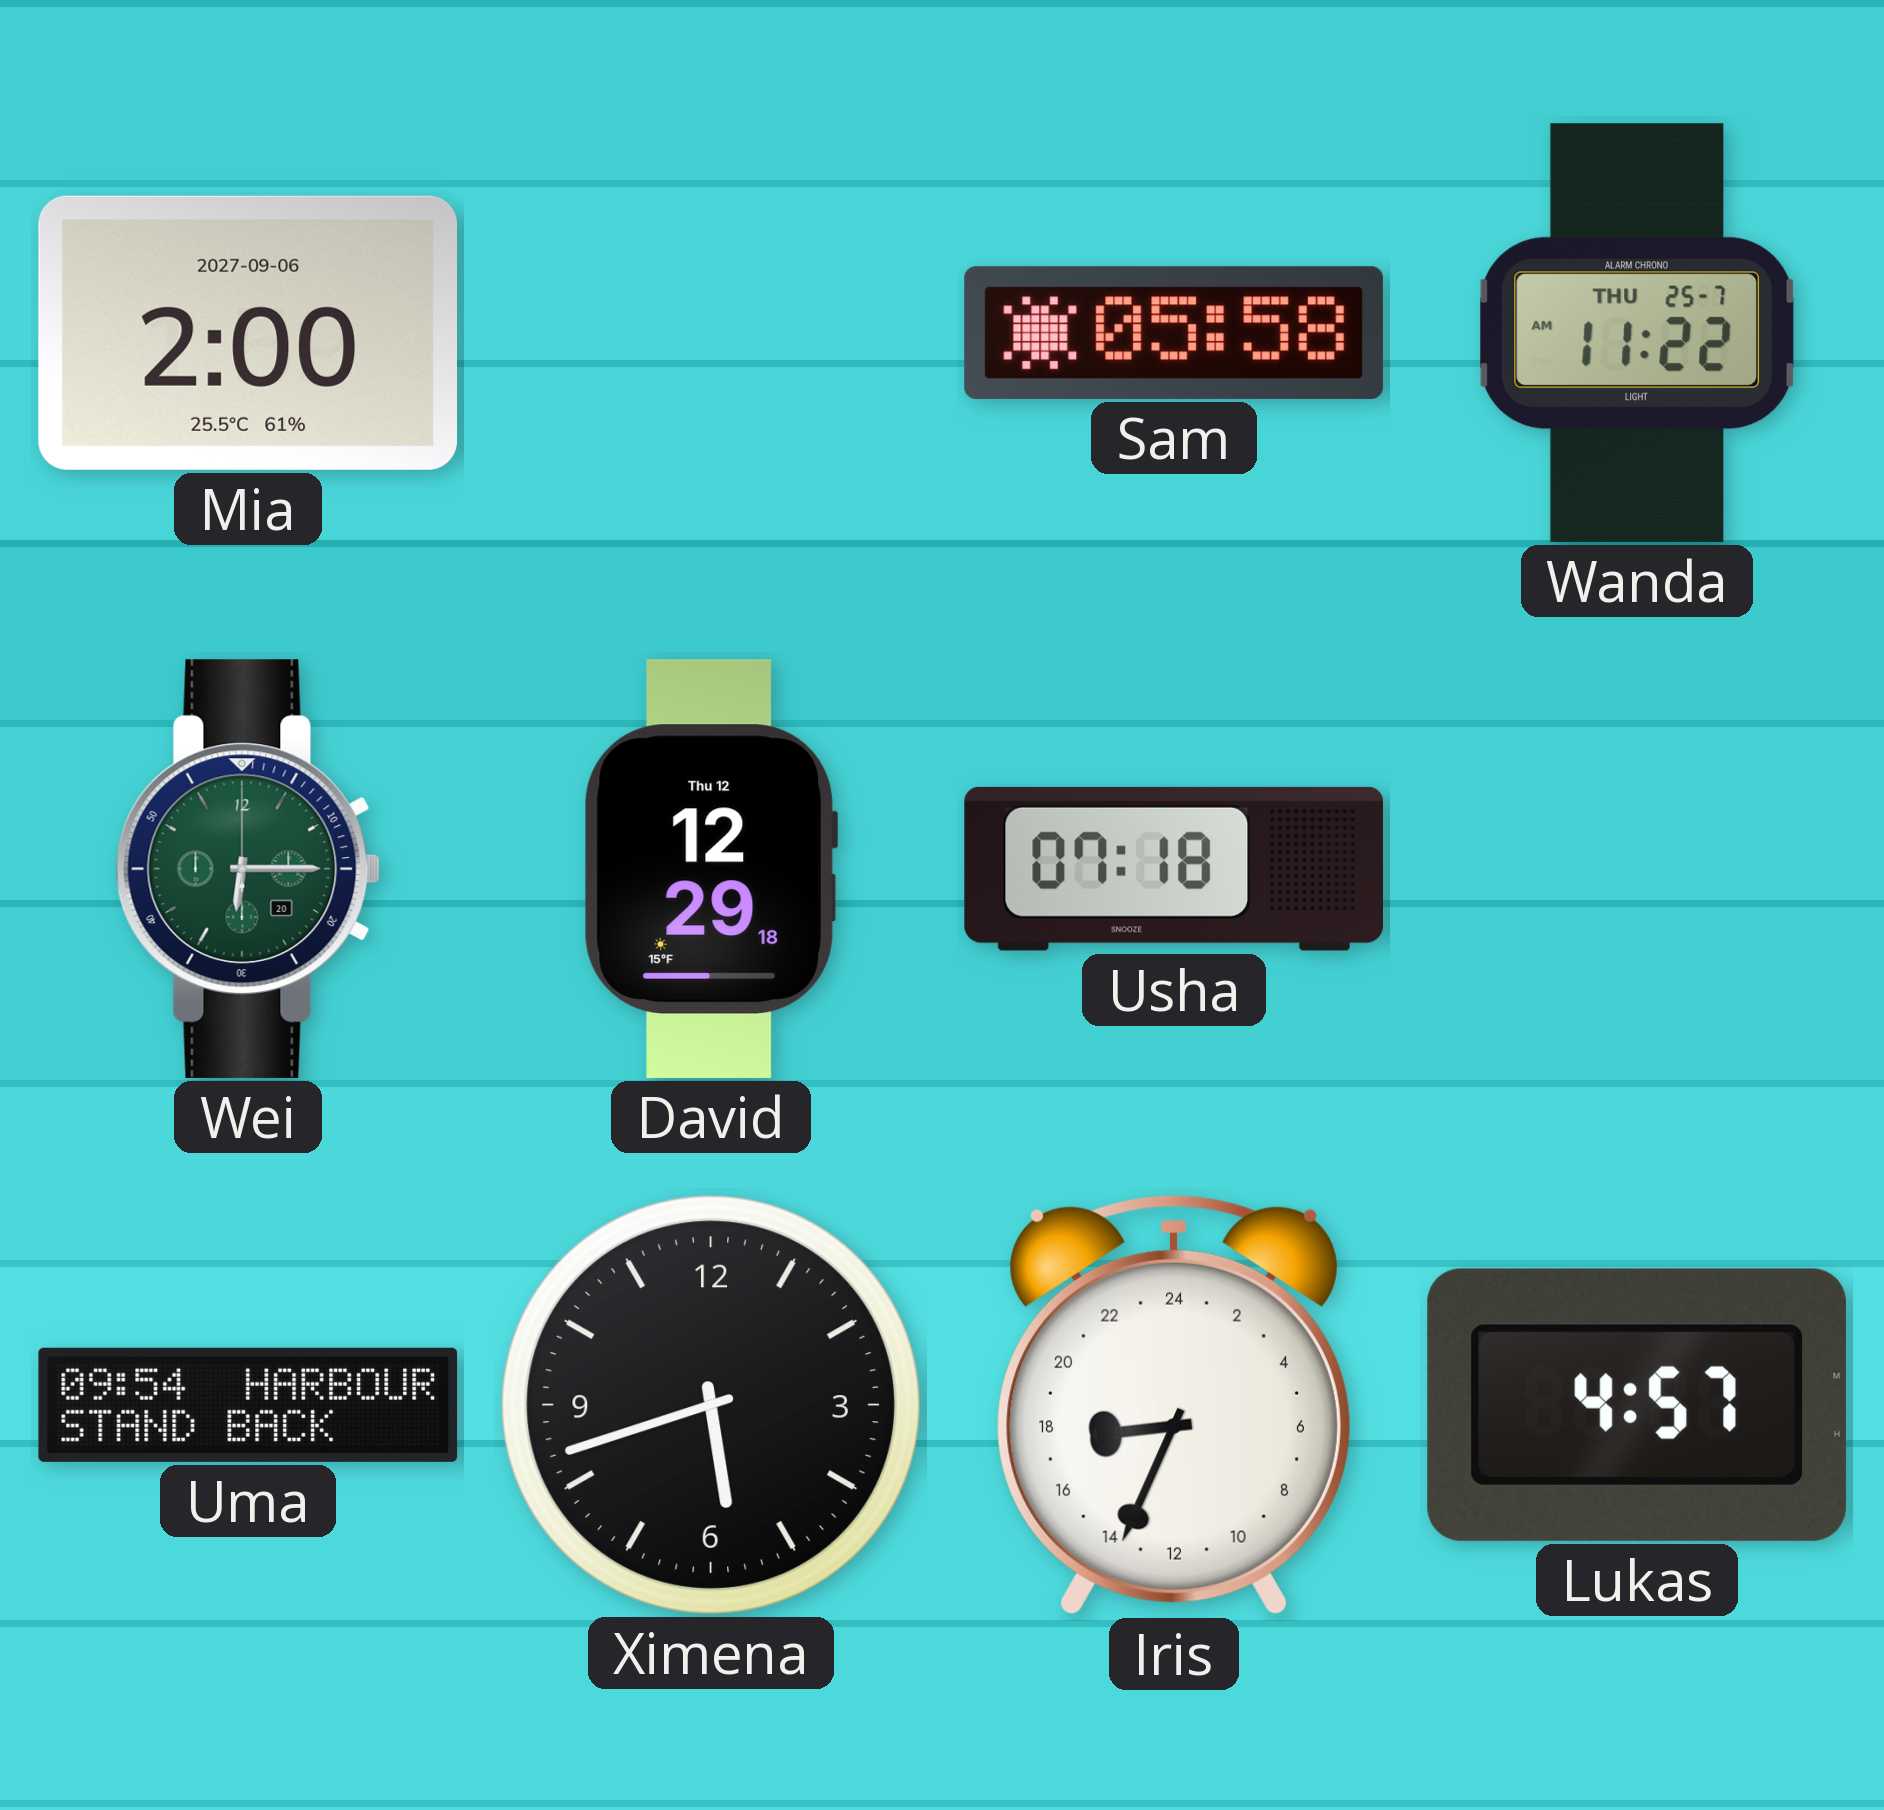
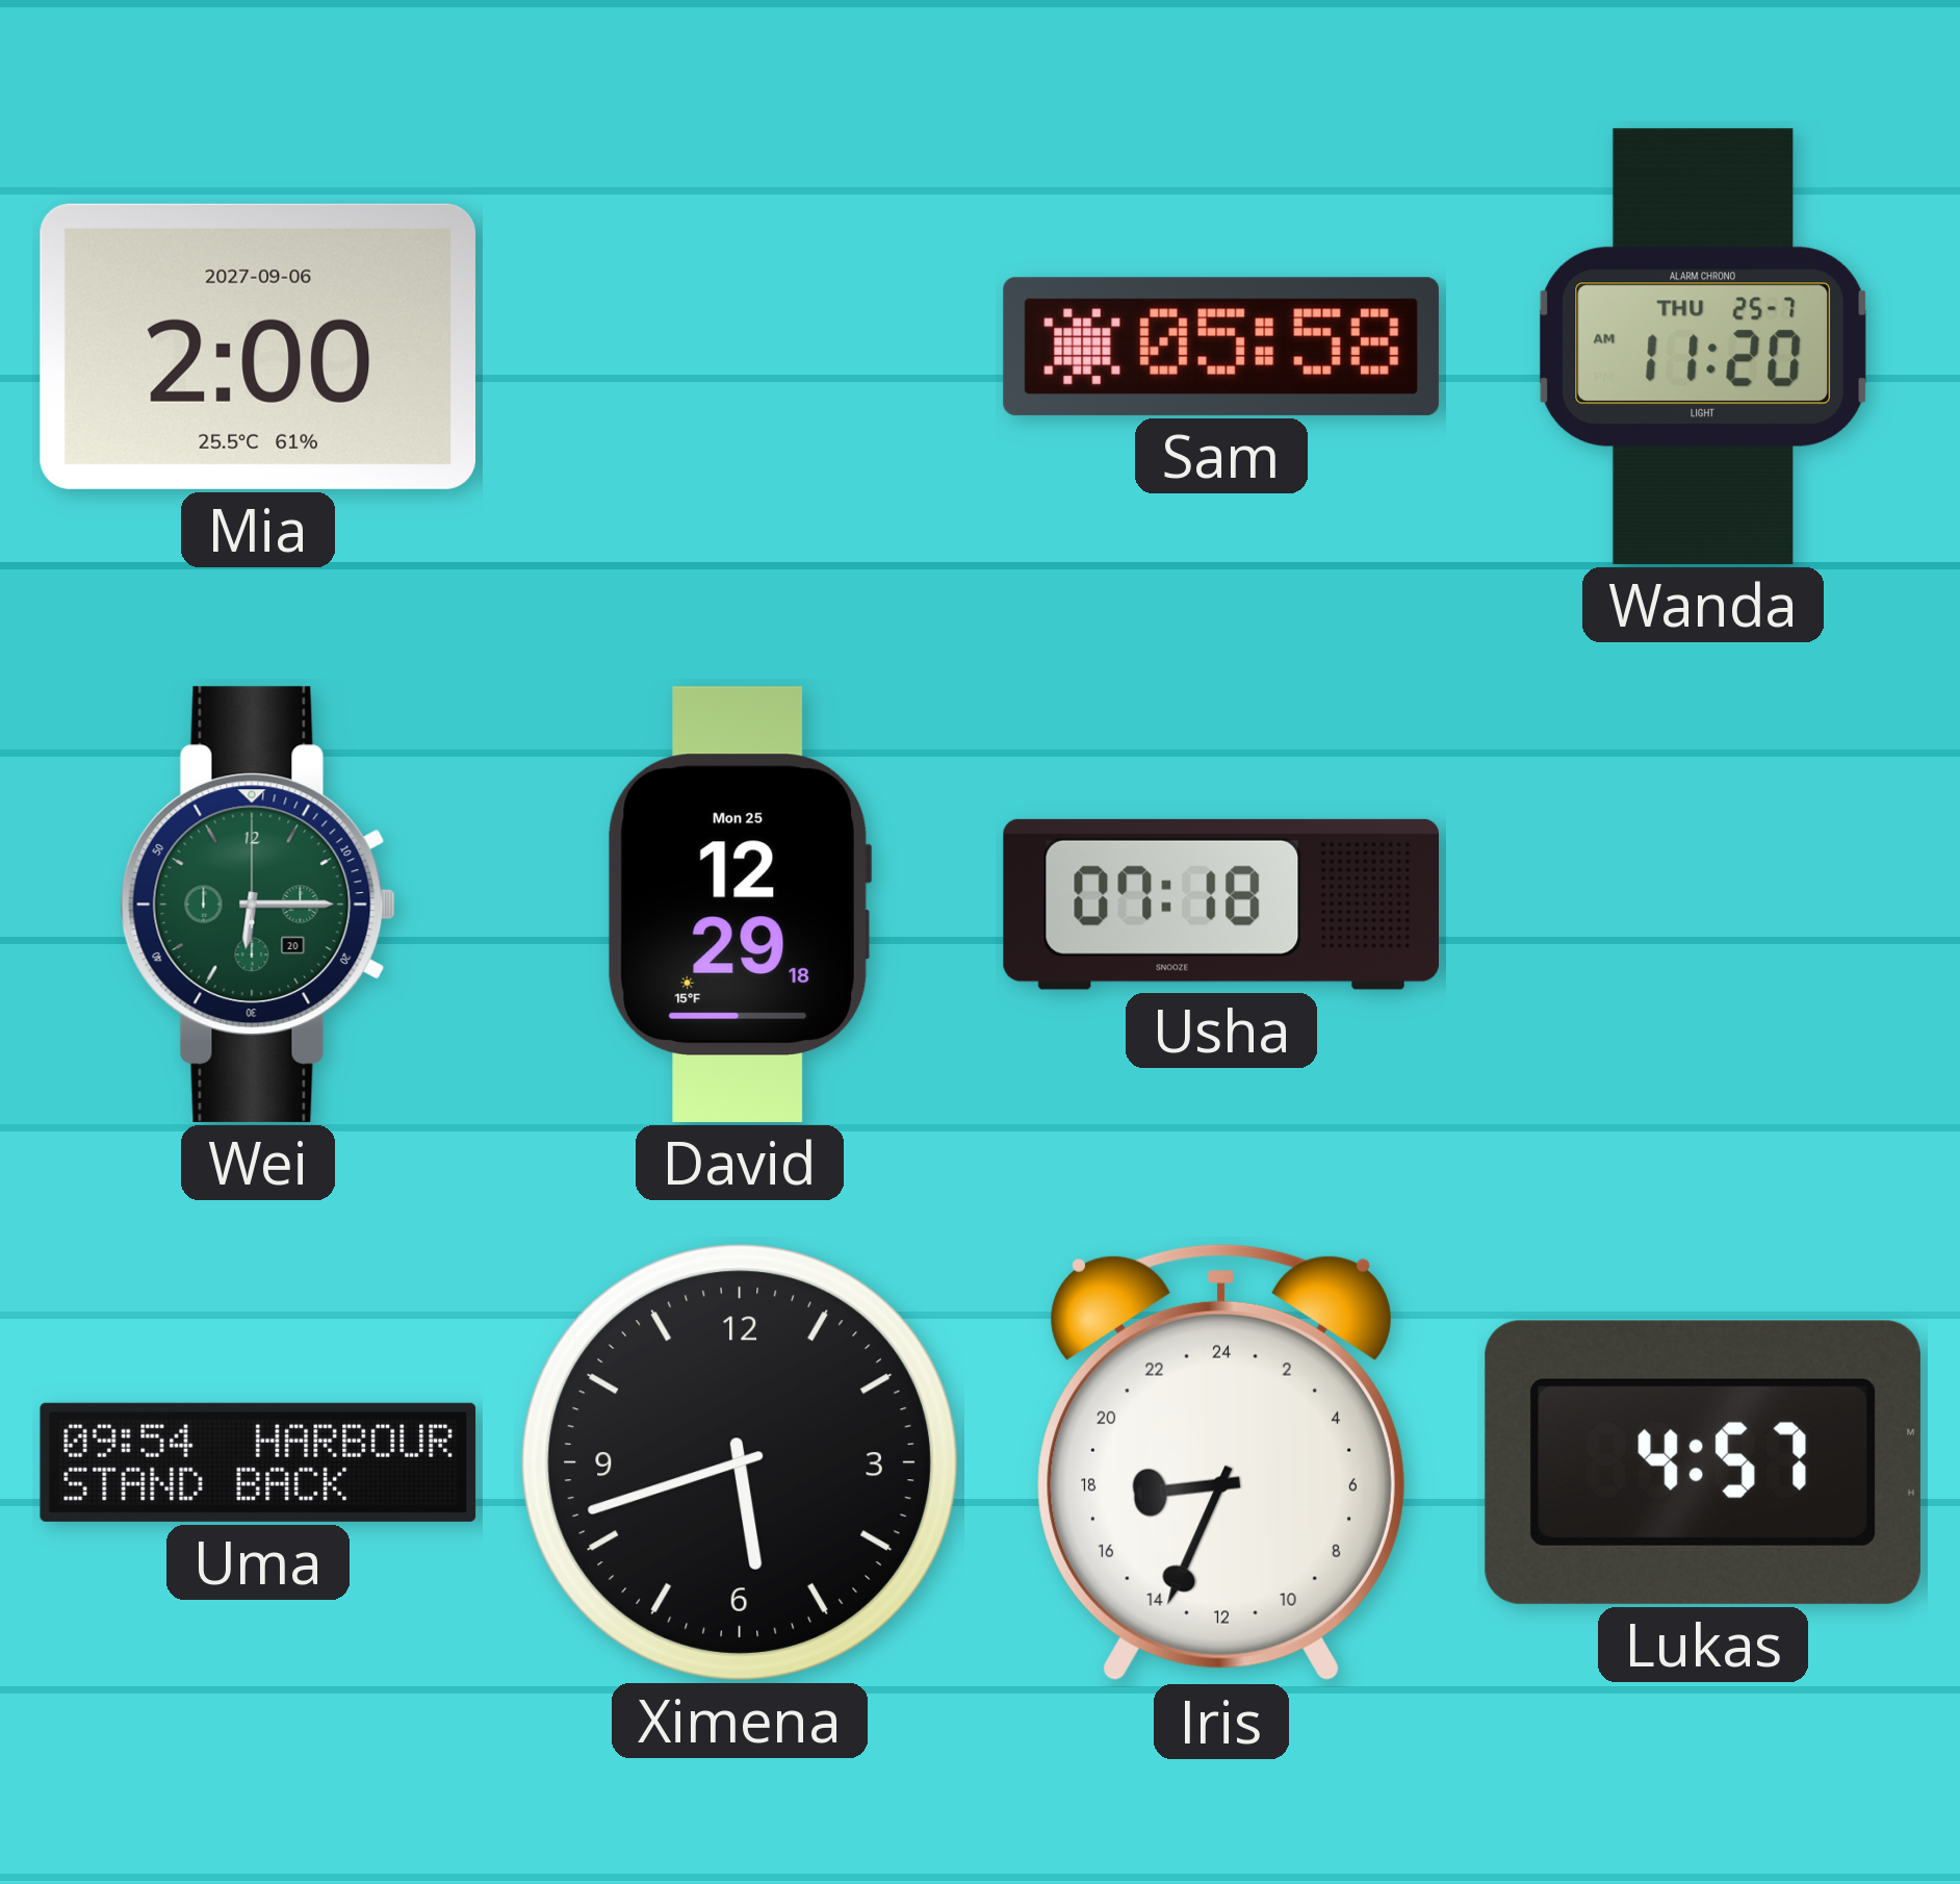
Wanda: 11:22 -> 11:20
David date: Thu 12 -> Mon 25
